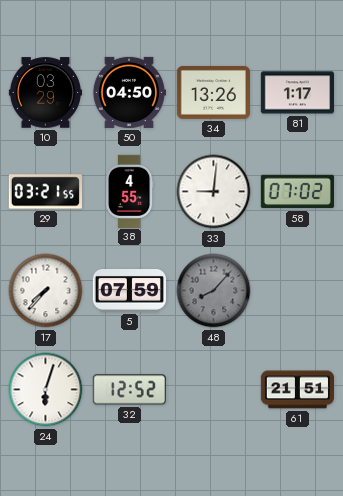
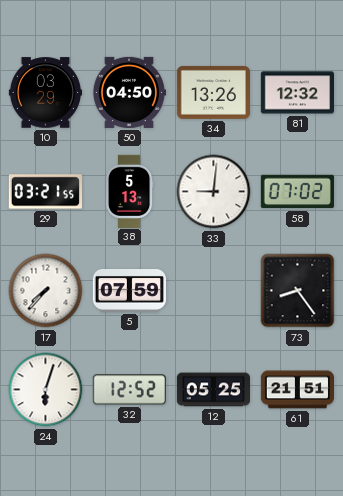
81: 1:17 -> 12:32
38: 4:55 -> 5:13
48: 8:07 -> none
73: none -> 8:24
12: none -> 05:25
